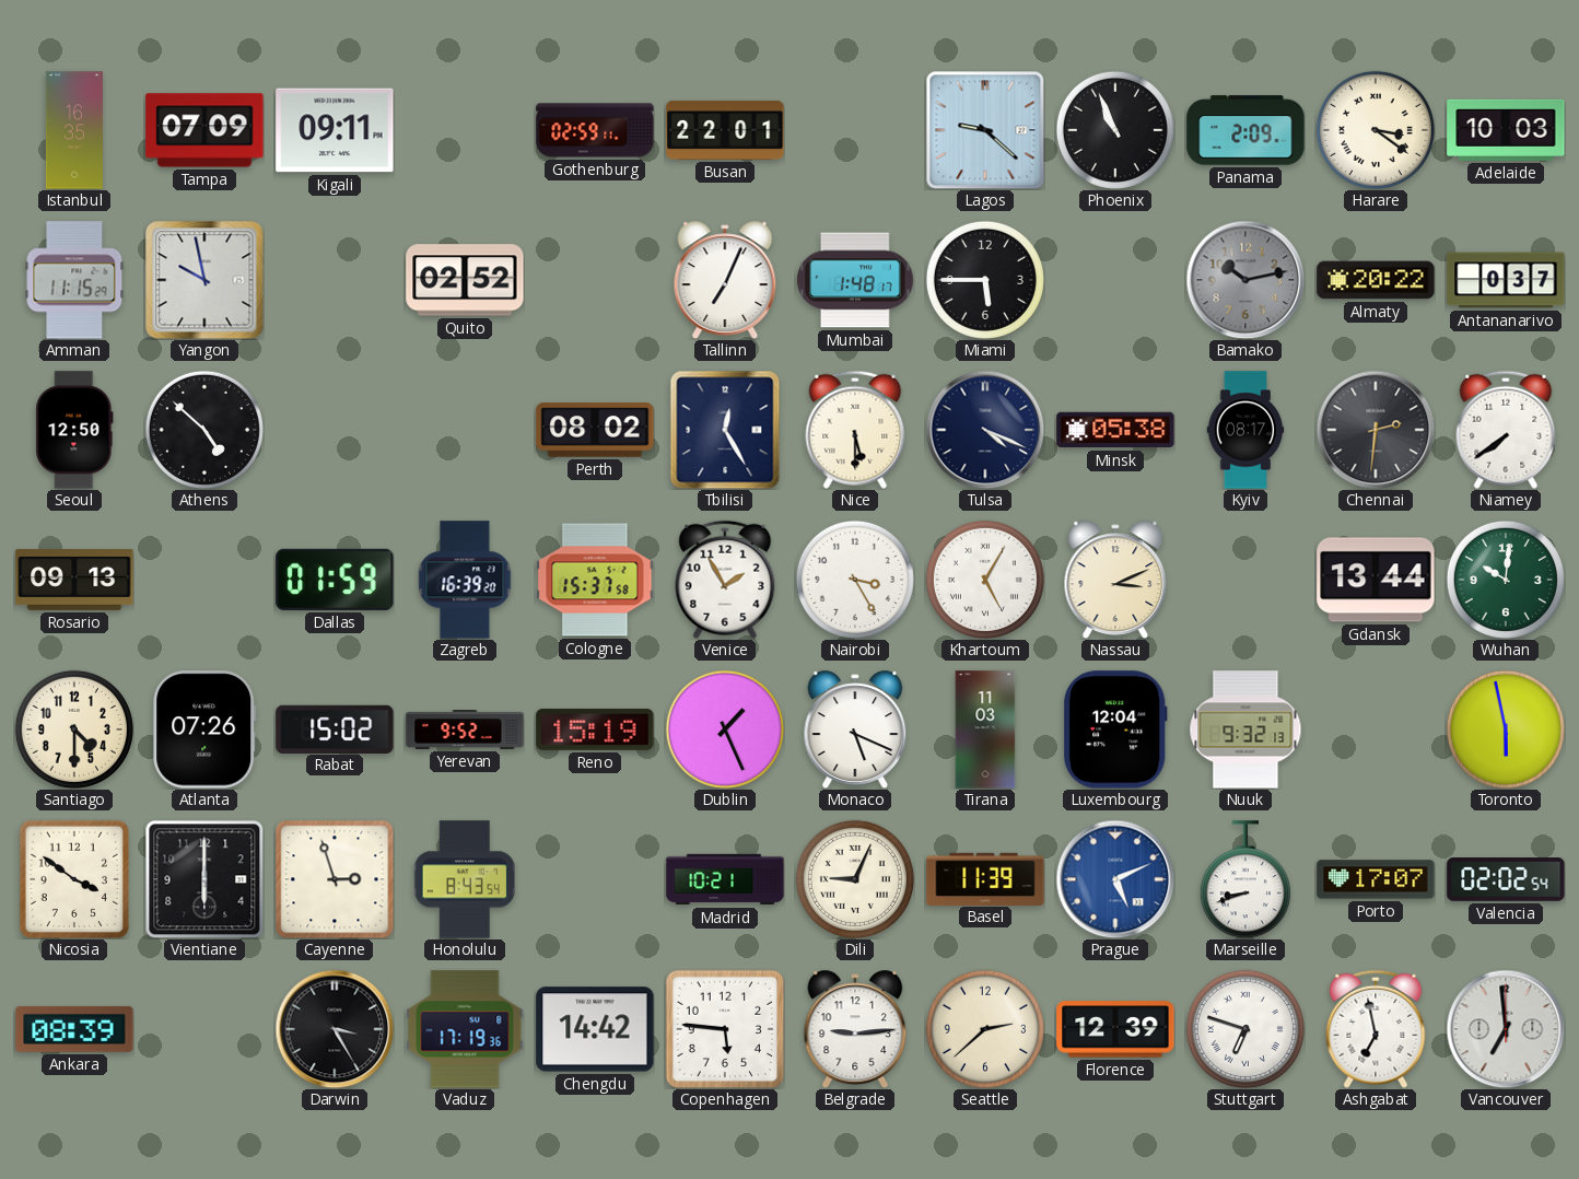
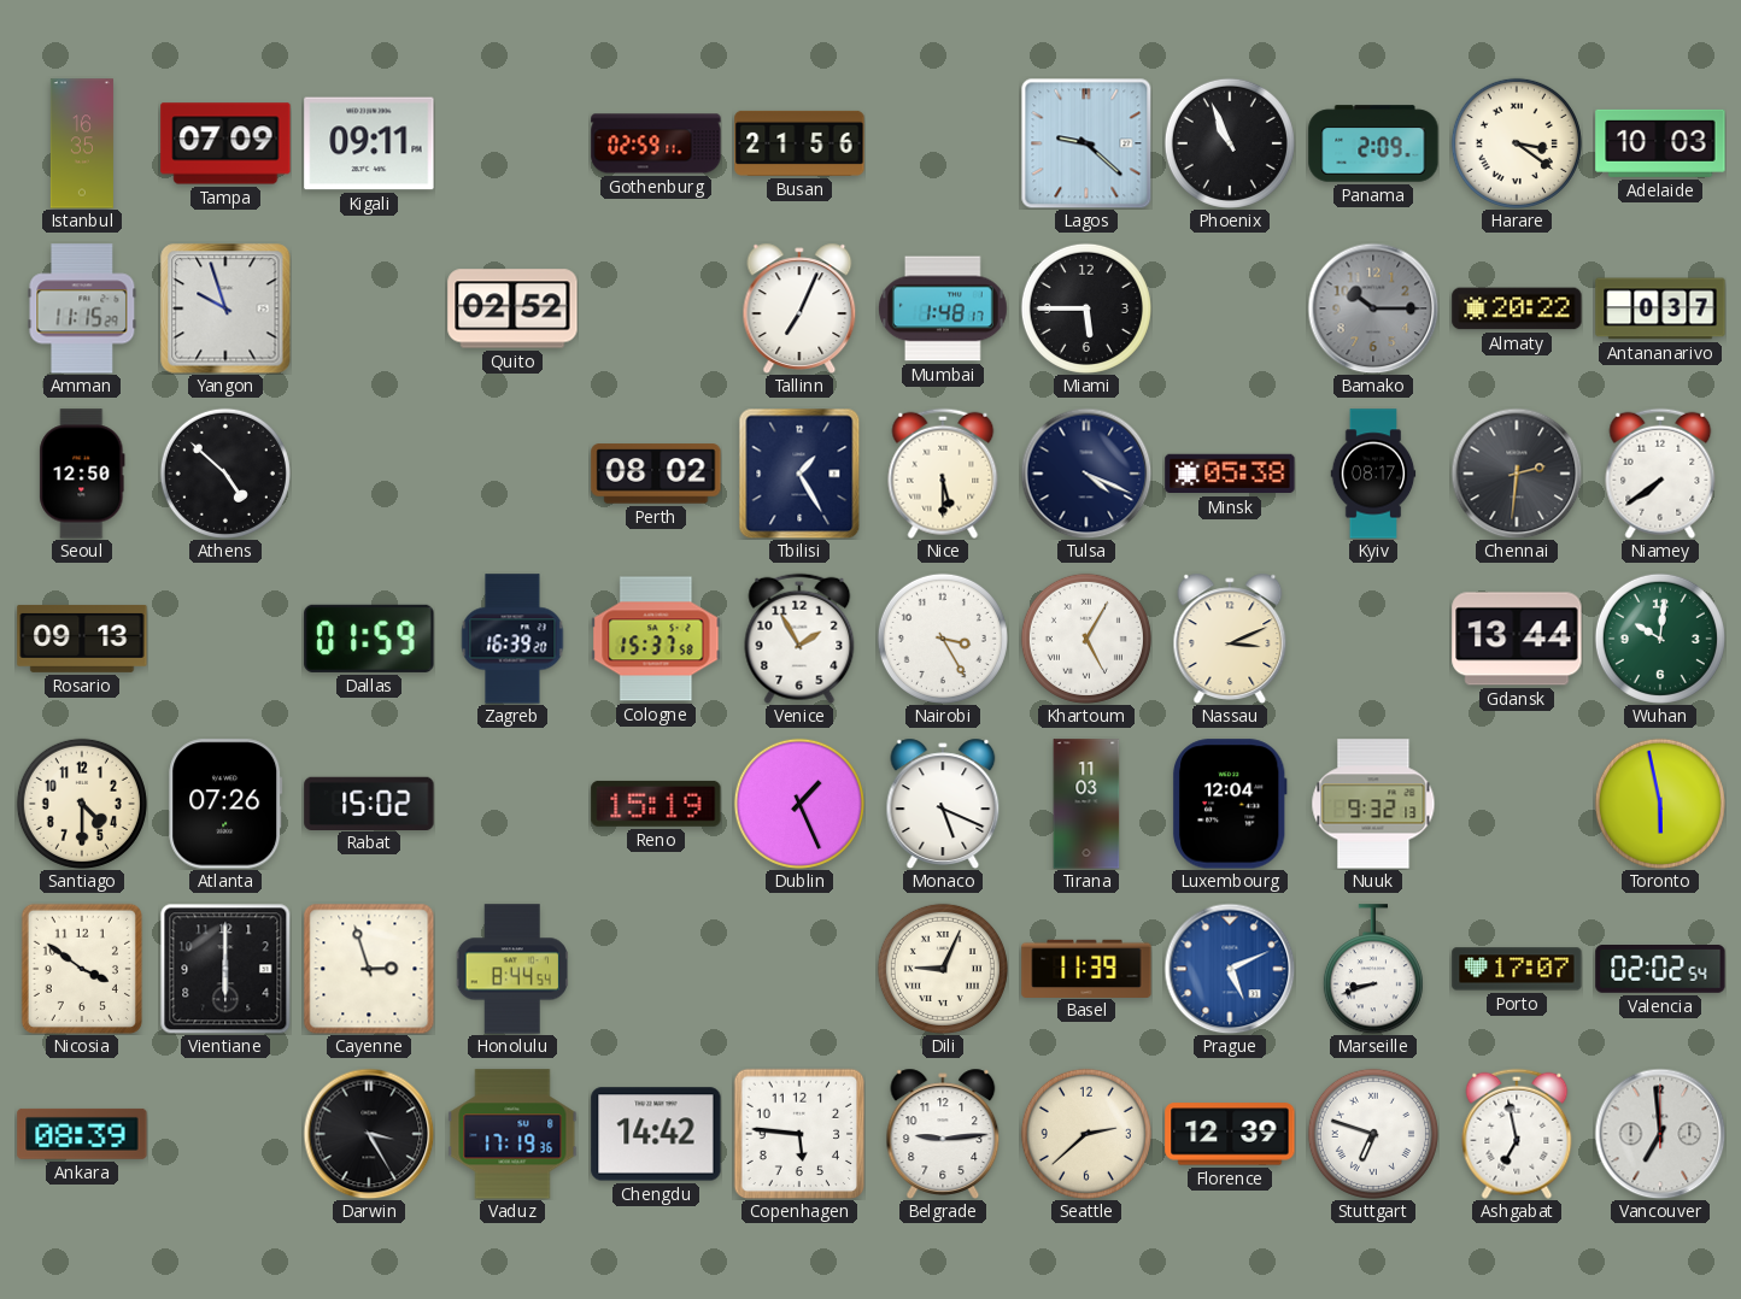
Busan: 22:01 -> 21:56
Yangon: 9:58 -> 9:57
Bamako: 10:13 -> 10:15
Tbilisi: 12:25 -> 1:25
Yerevan: 9:52 -> none
Honolulu: 8:43 -> 8:44
Madrid: 10:21 -> none
